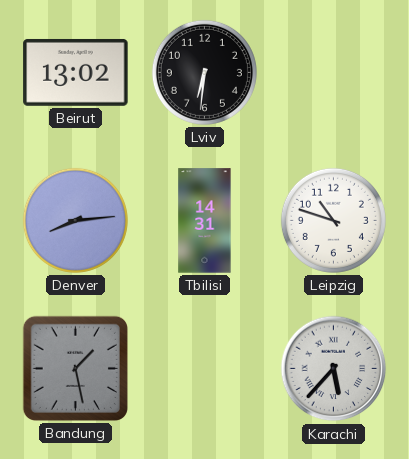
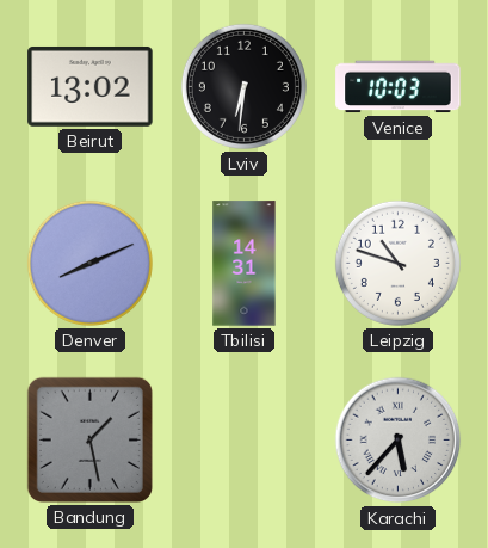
Venice: none -> 10:03
Denver: 8:14 -> 8:11
